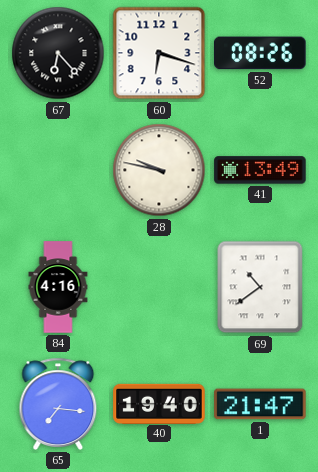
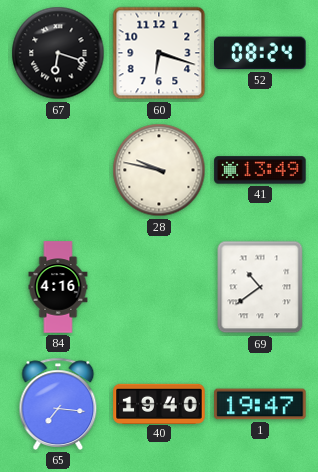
67: 6:23 -> 6:18
52: 08:26 -> 08:24
1: 21:47 -> 19:47
